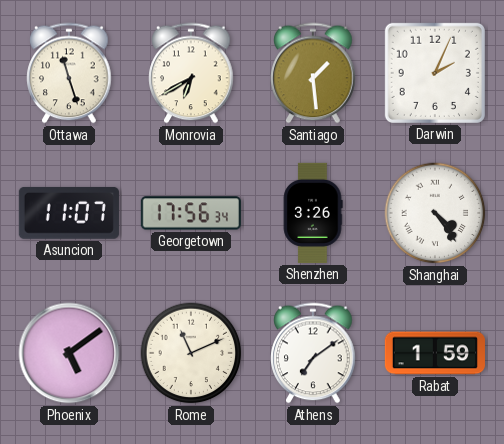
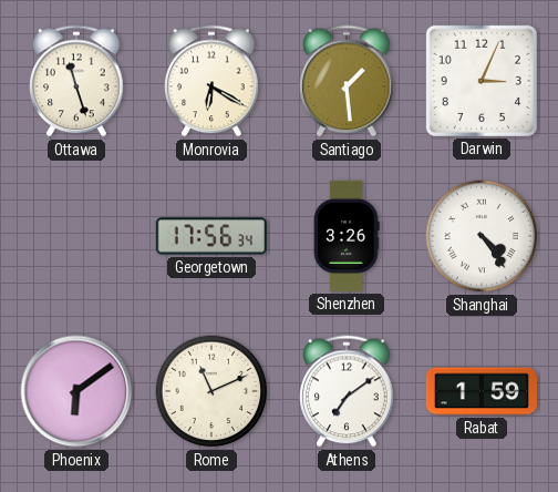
Monrovia: 6:40 -> 6:20
Darwin: 2:04 -> 3:04
Asuncion: 11:07 -> none
Phoenix: 5:09 -> 6:09
